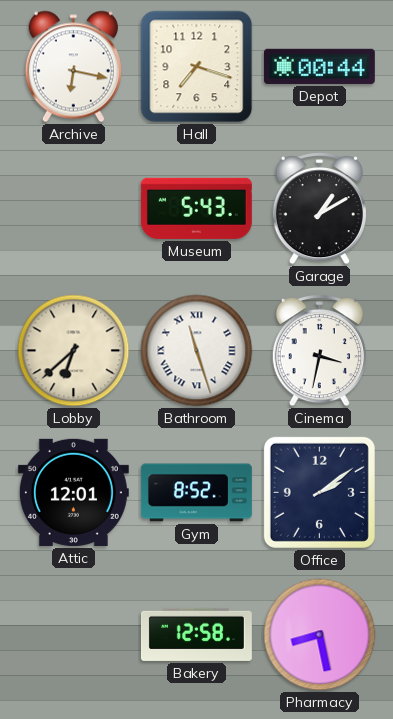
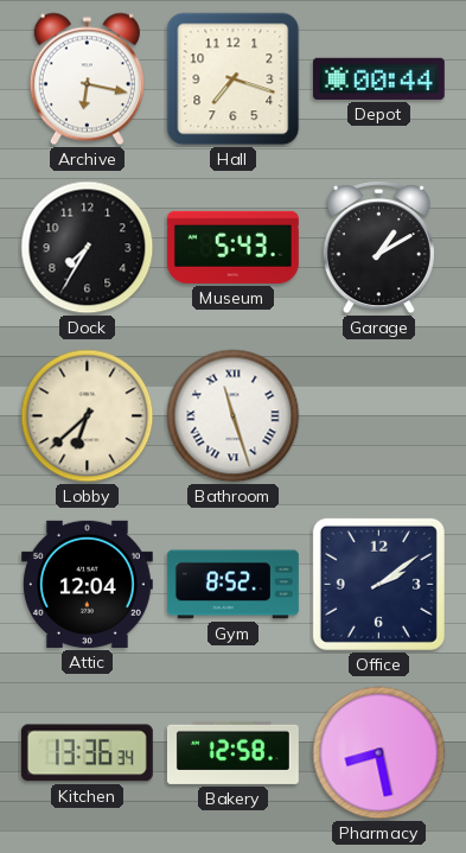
Dock: none -> 7:35
Cinema: 3:32 -> none
Attic: 12:01 -> 12:04
Kitchen: none -> 13:36
